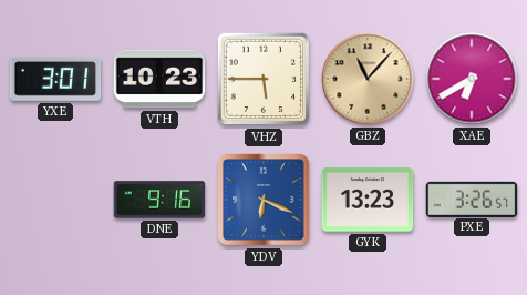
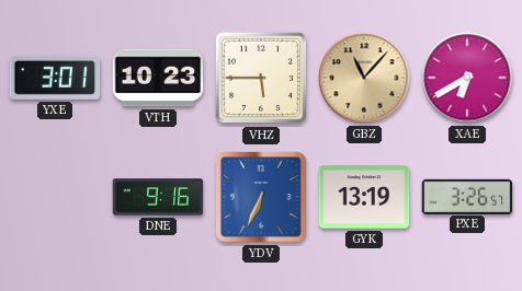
YDV: 6:19 -> 6:34
GYK: 13:23 -> 13:19
